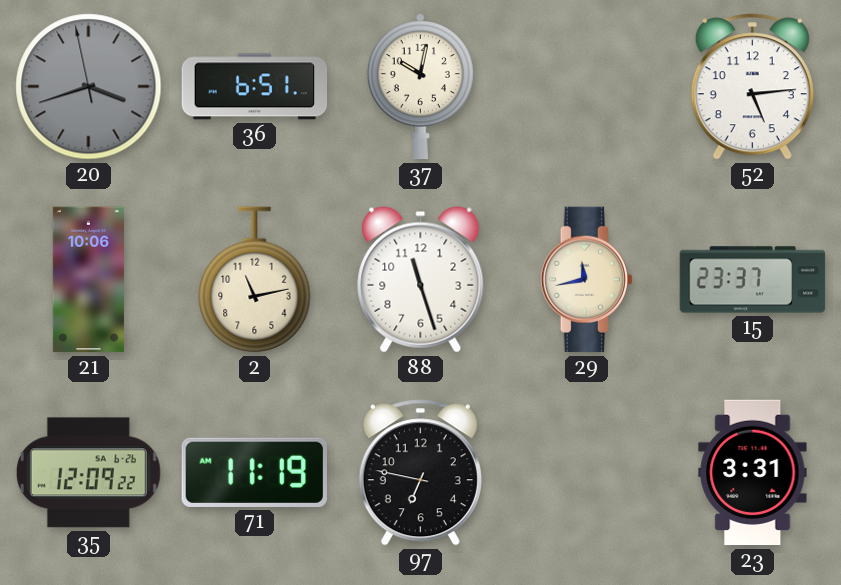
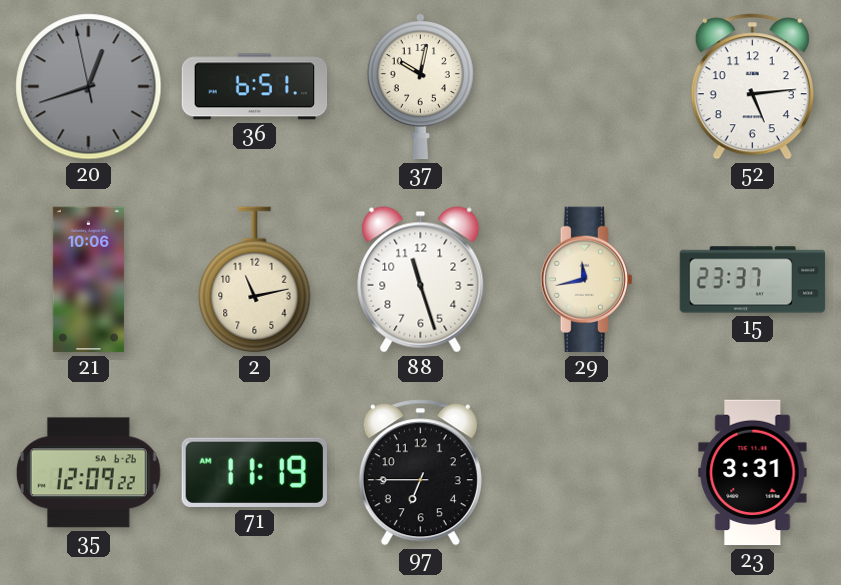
20: 3:41 -> 12:41
97: 6:47 -> 6:45
